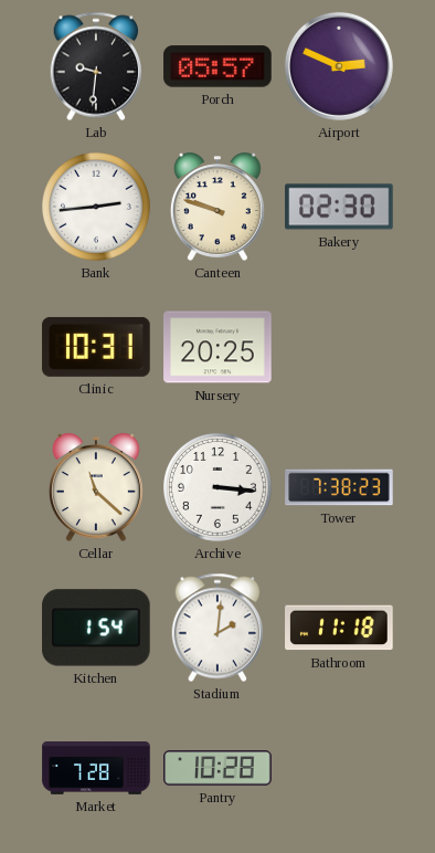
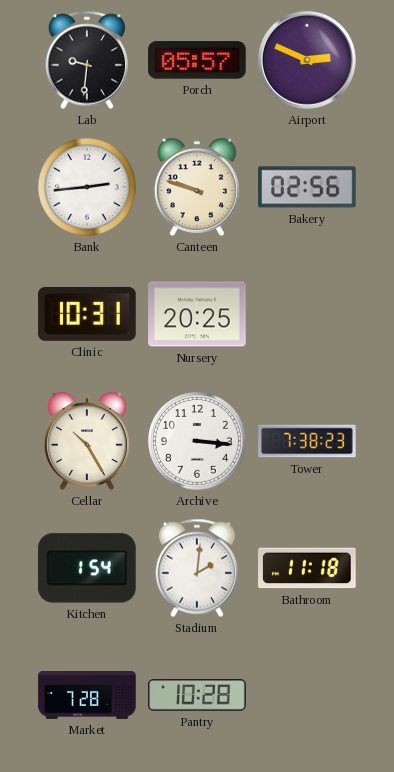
Bakery: 02:30 -> 02:56
Cellar: 11:22 -> 10:25
